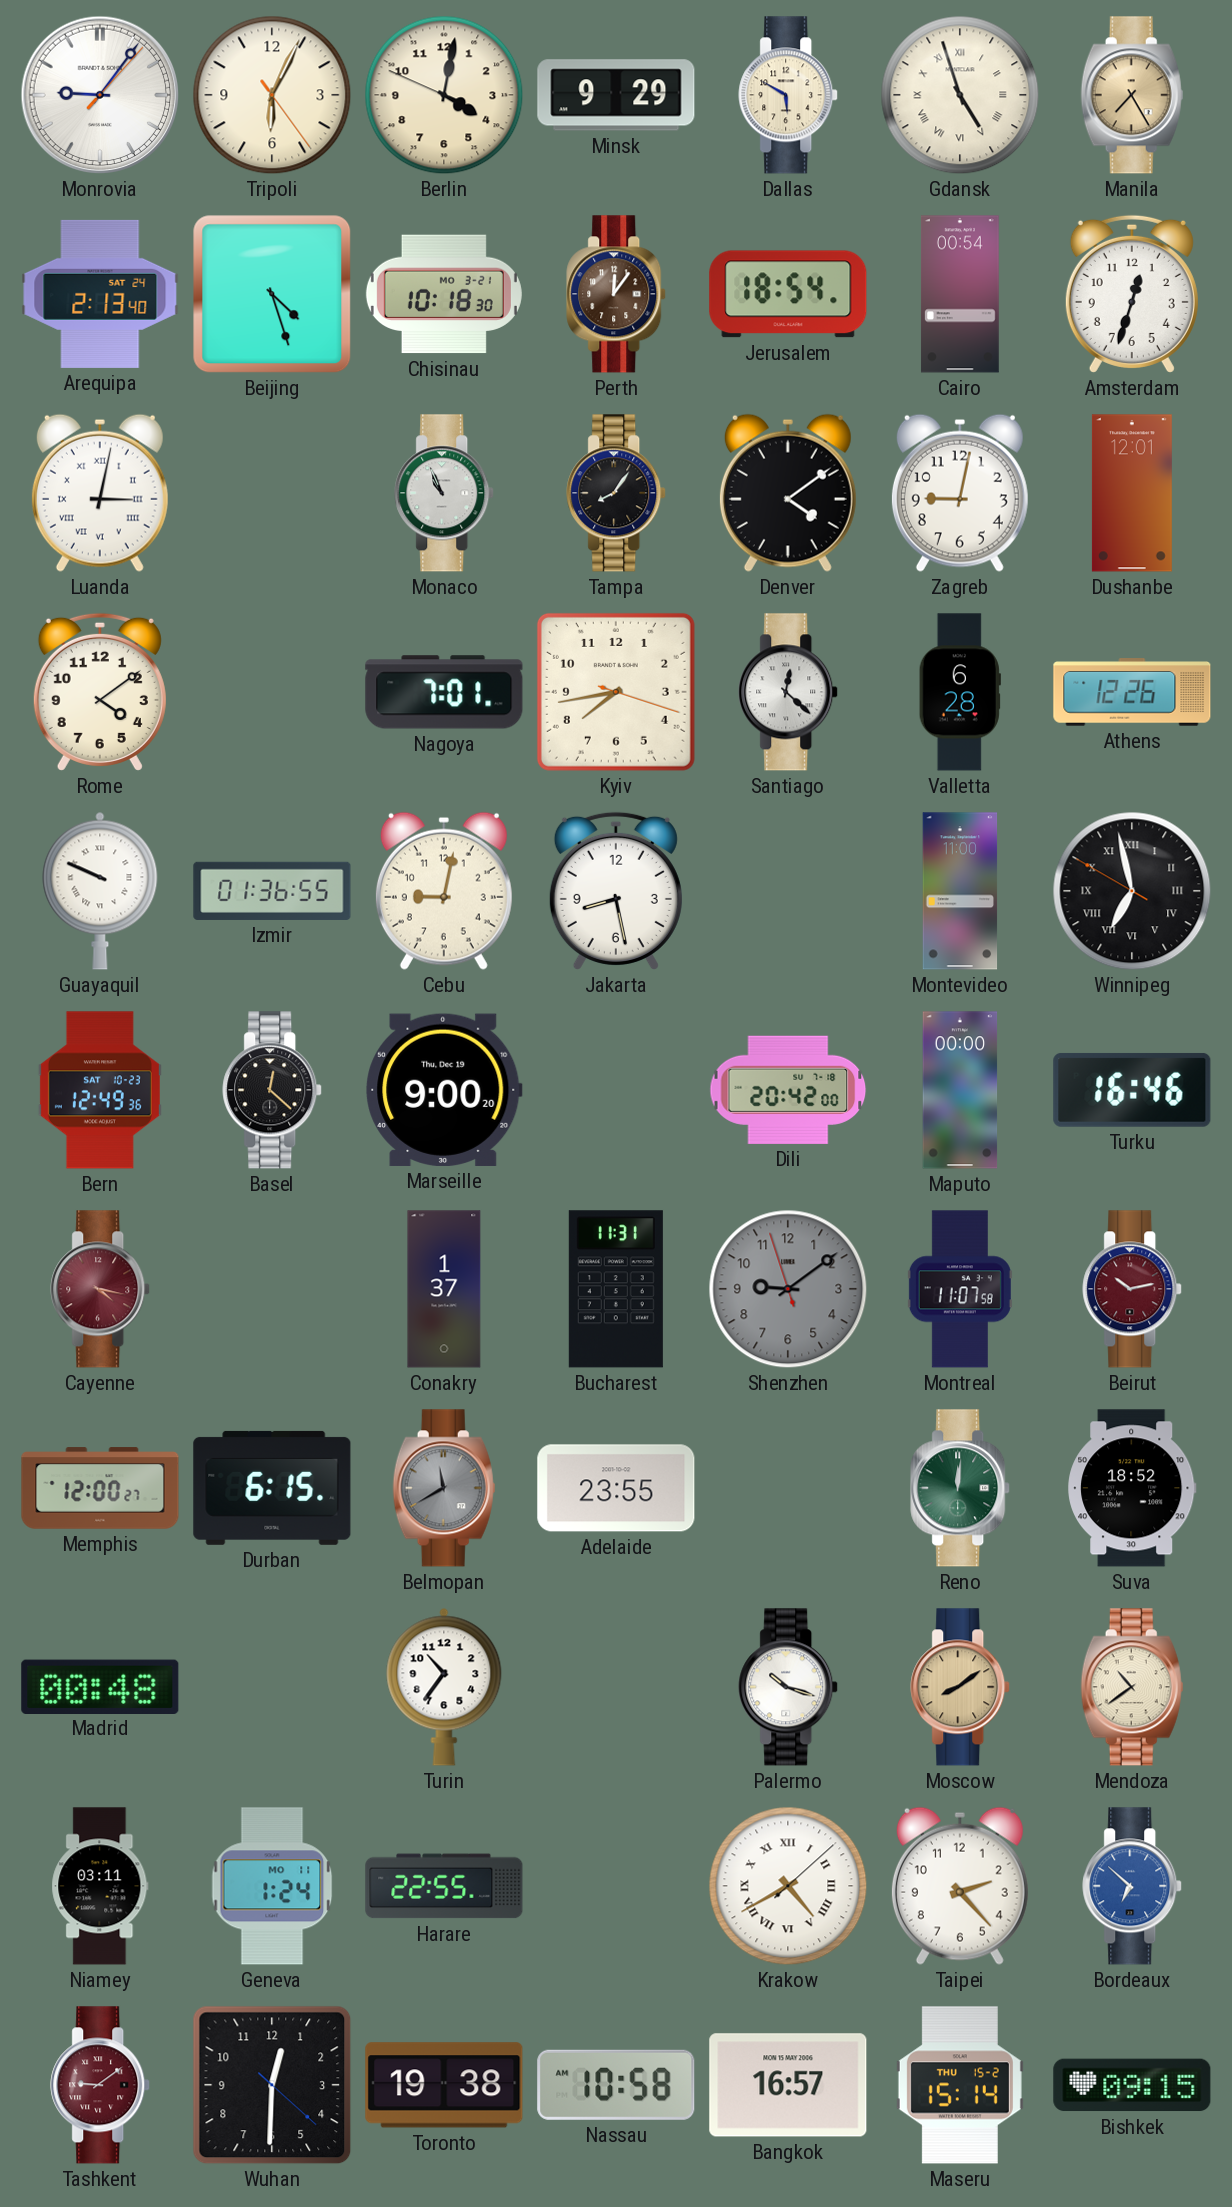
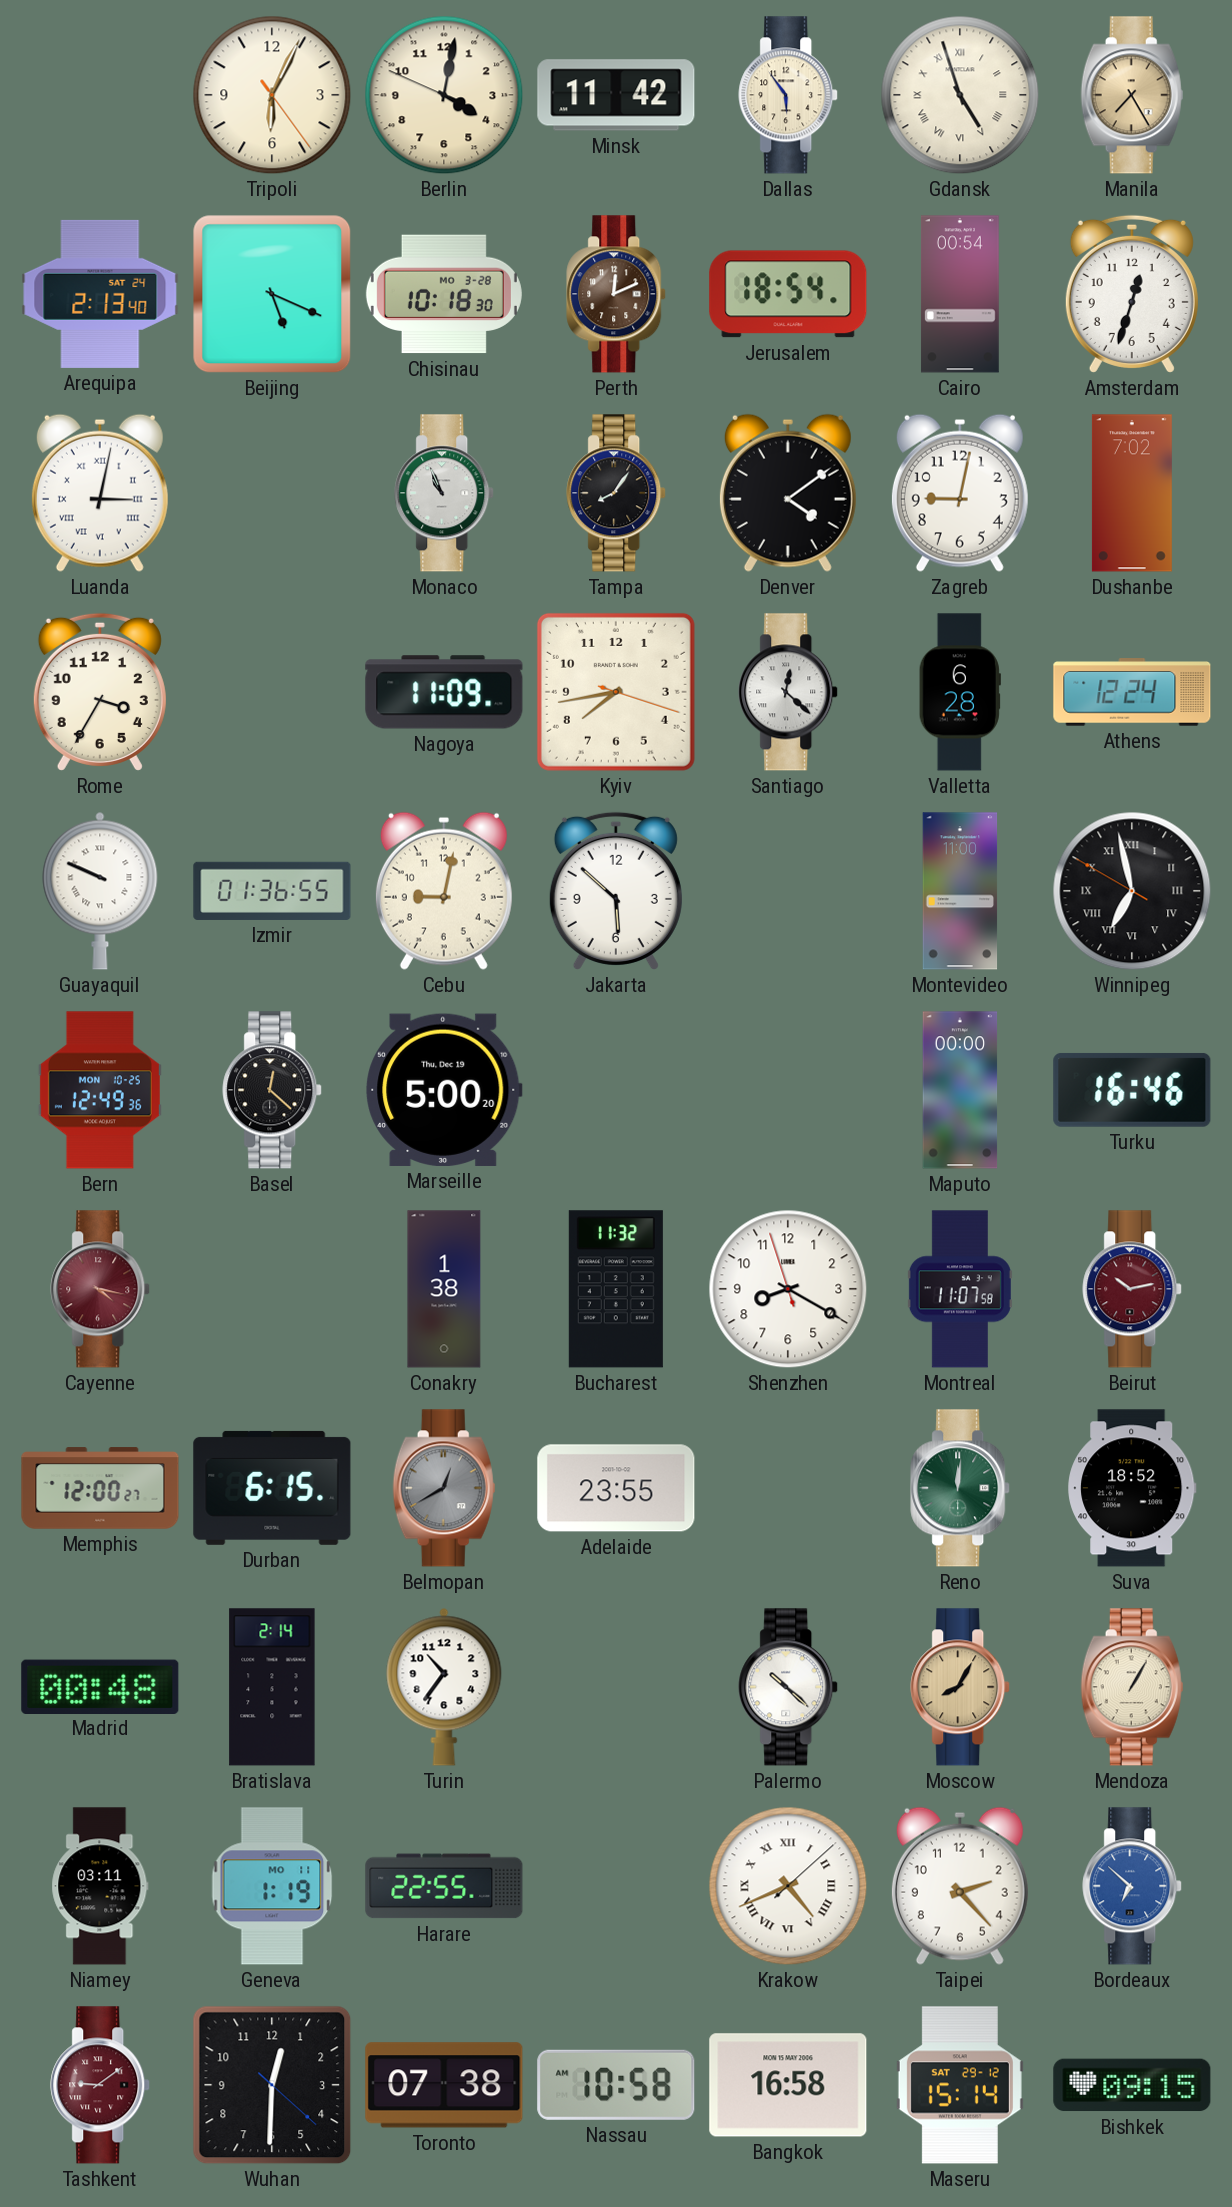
Monrovia: 9:06 -> none
Minsk: 9:29 -> 11:42
Dallas: 5:50 -> 5:54
Beijing: 4:27 -> 5:19
Chisinau date: MO 3-21 -> MO 3-28
Perth: 12:06 -> 12:11
Dushanbe: 12:01 -> 7:02
Rome: 4:09 -> 3:35
Nagoya: 7:01 -> 11:09
Athens: 12:26 -> 12:24
Jakarta: 8:28 -> 5:52
Bern date: SAT 10-23 -> MON 10-25
Marseille: 9:00 -> 5:00
Dili: 20:42 -> none
Conakry: 1:37 -> 1:38
Bucharest: 11:31 -> 11:32
Shenzhen: 9:08 -> 8:19
Shenzhen dial: grey -> white
Belmopan: 11:40 -> 12:40
Bratislava: none -> 2:14
Palermo: 10:18 -> 10:22
Moscow: 8:09 -> 8:05
Mendoza: 10:39 -> 1:05
Geneva: 1:24 -> 1:19
Krakow: 4:40 -> 4:41
Toronto: 19:38 -> 07:38
Bangkok: 16:57 -> 16:58
Maseru date: THU 15-2 -> SAT 29-12
